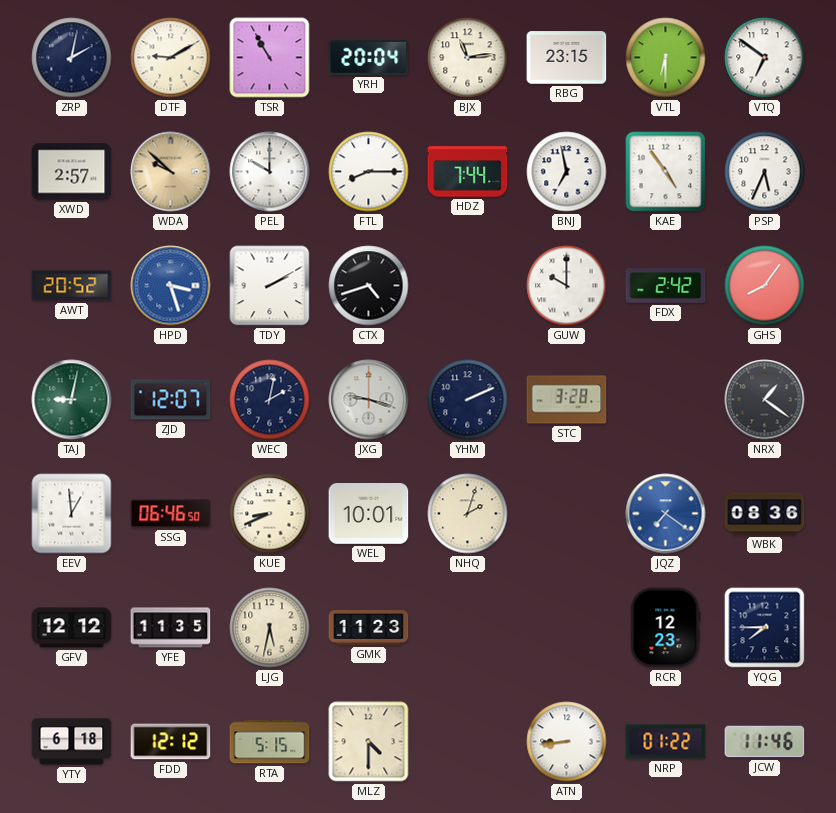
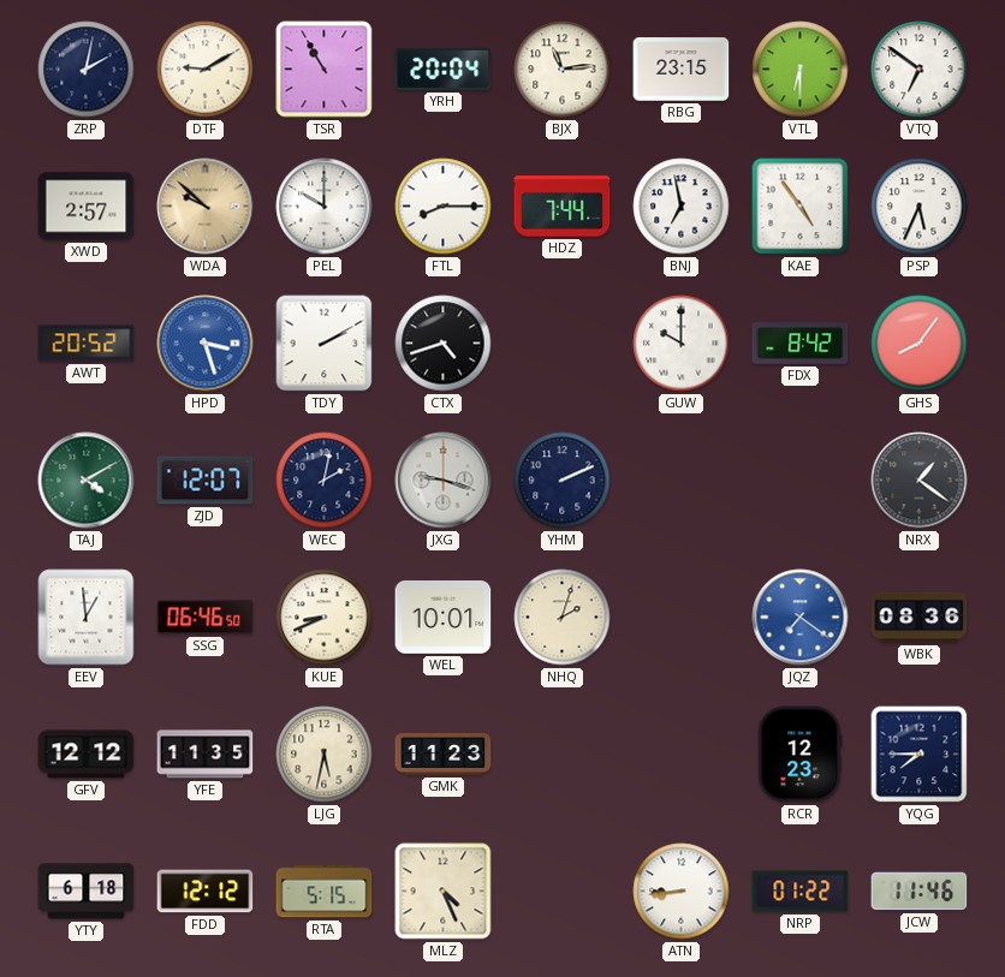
FDX: 2:42 -> 8:42
TAJ: 9:02 -> 4:10
STC: 3:28 -> none
MLZ: 4:30 -> 4:26
